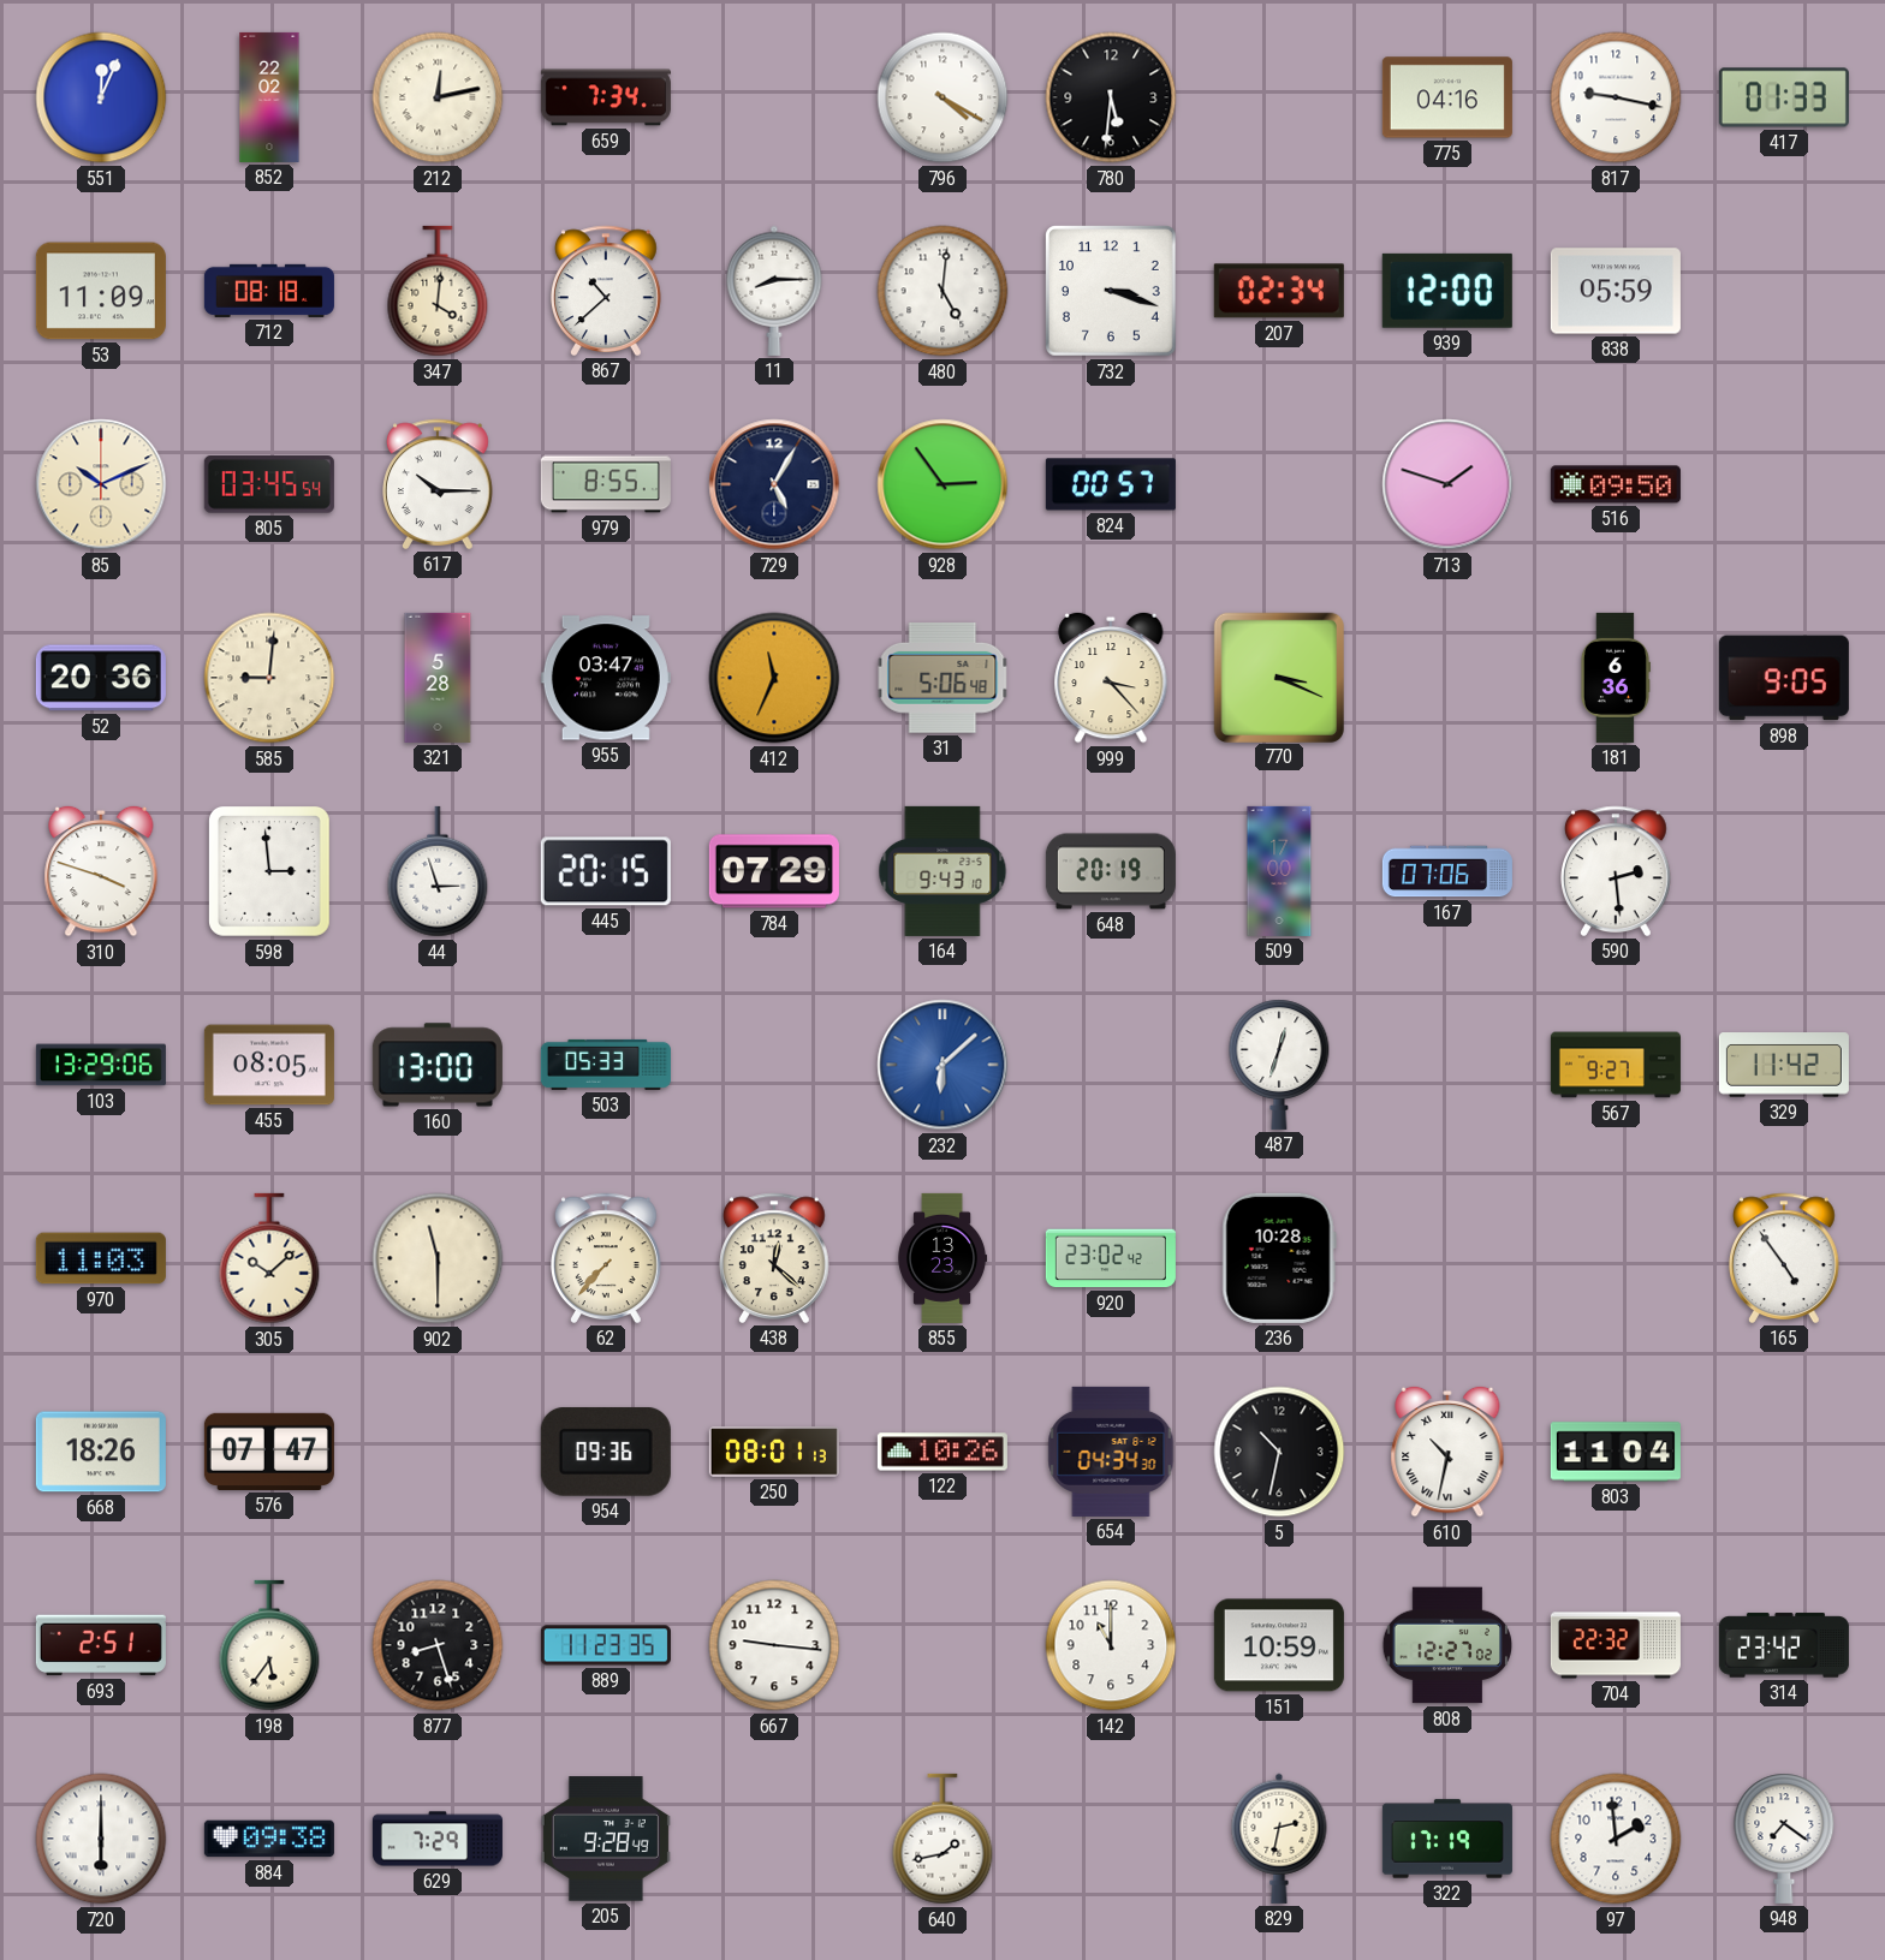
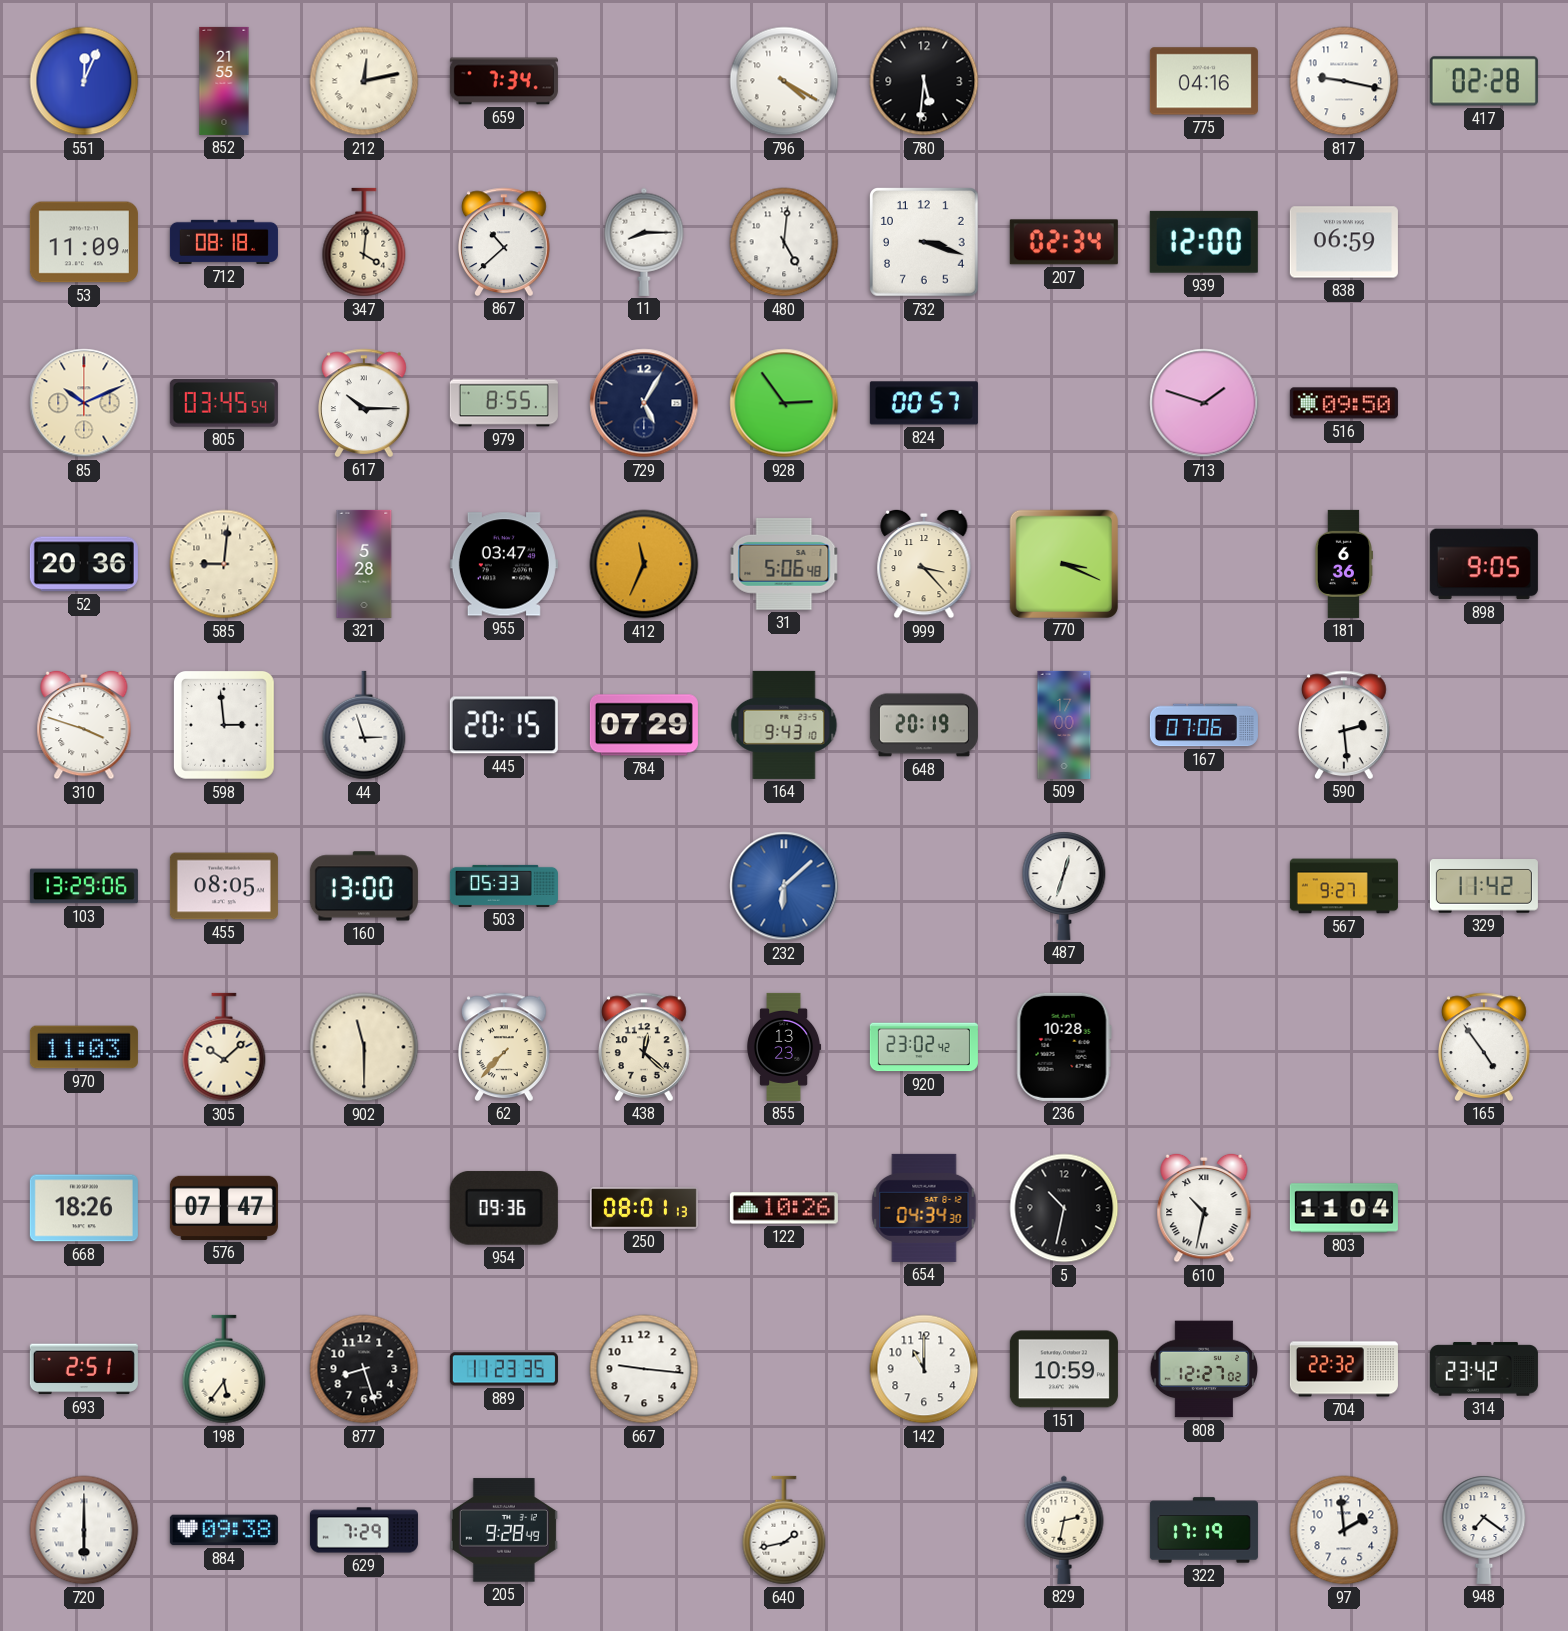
852: 22:02 -> 21:55
417: 01:33 -> 02:28
838: 05:59 -> 06:59
